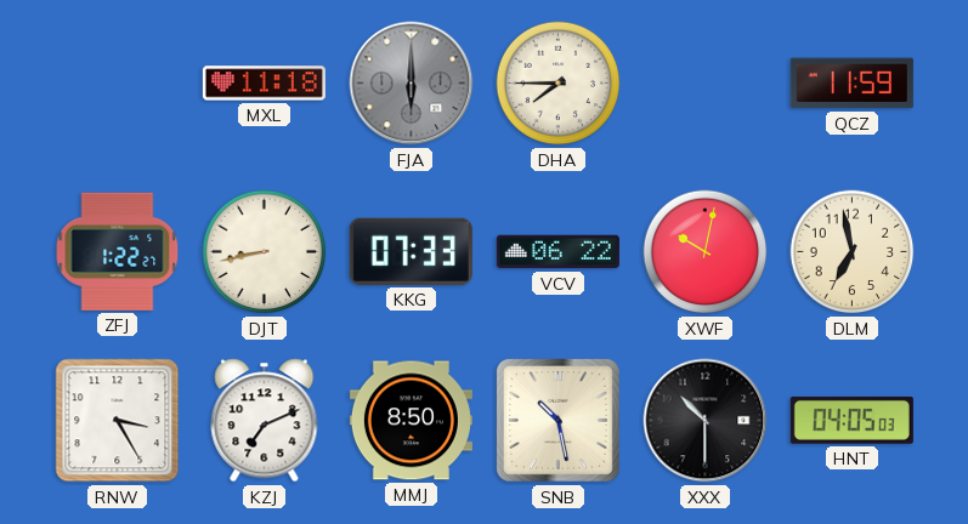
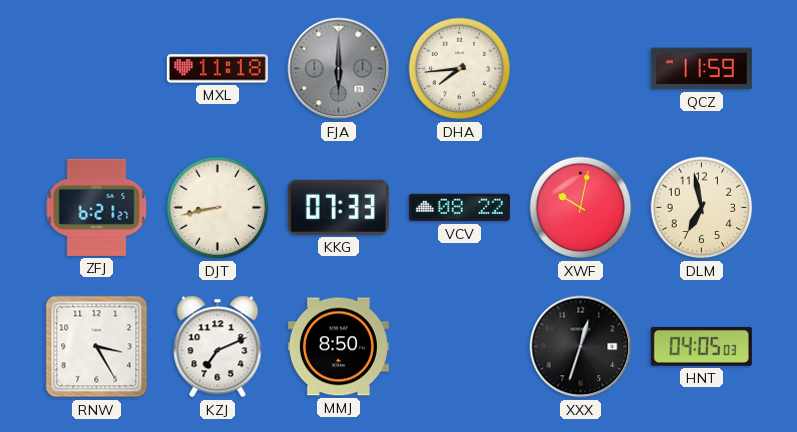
DHA: 7:45 -> 7:44
ZFJ: 1:22 -> 6:21
VCV: 06:22 -> 08:22
SNB: 10:28 -> none
XXX: 10:30 -> 12:33
